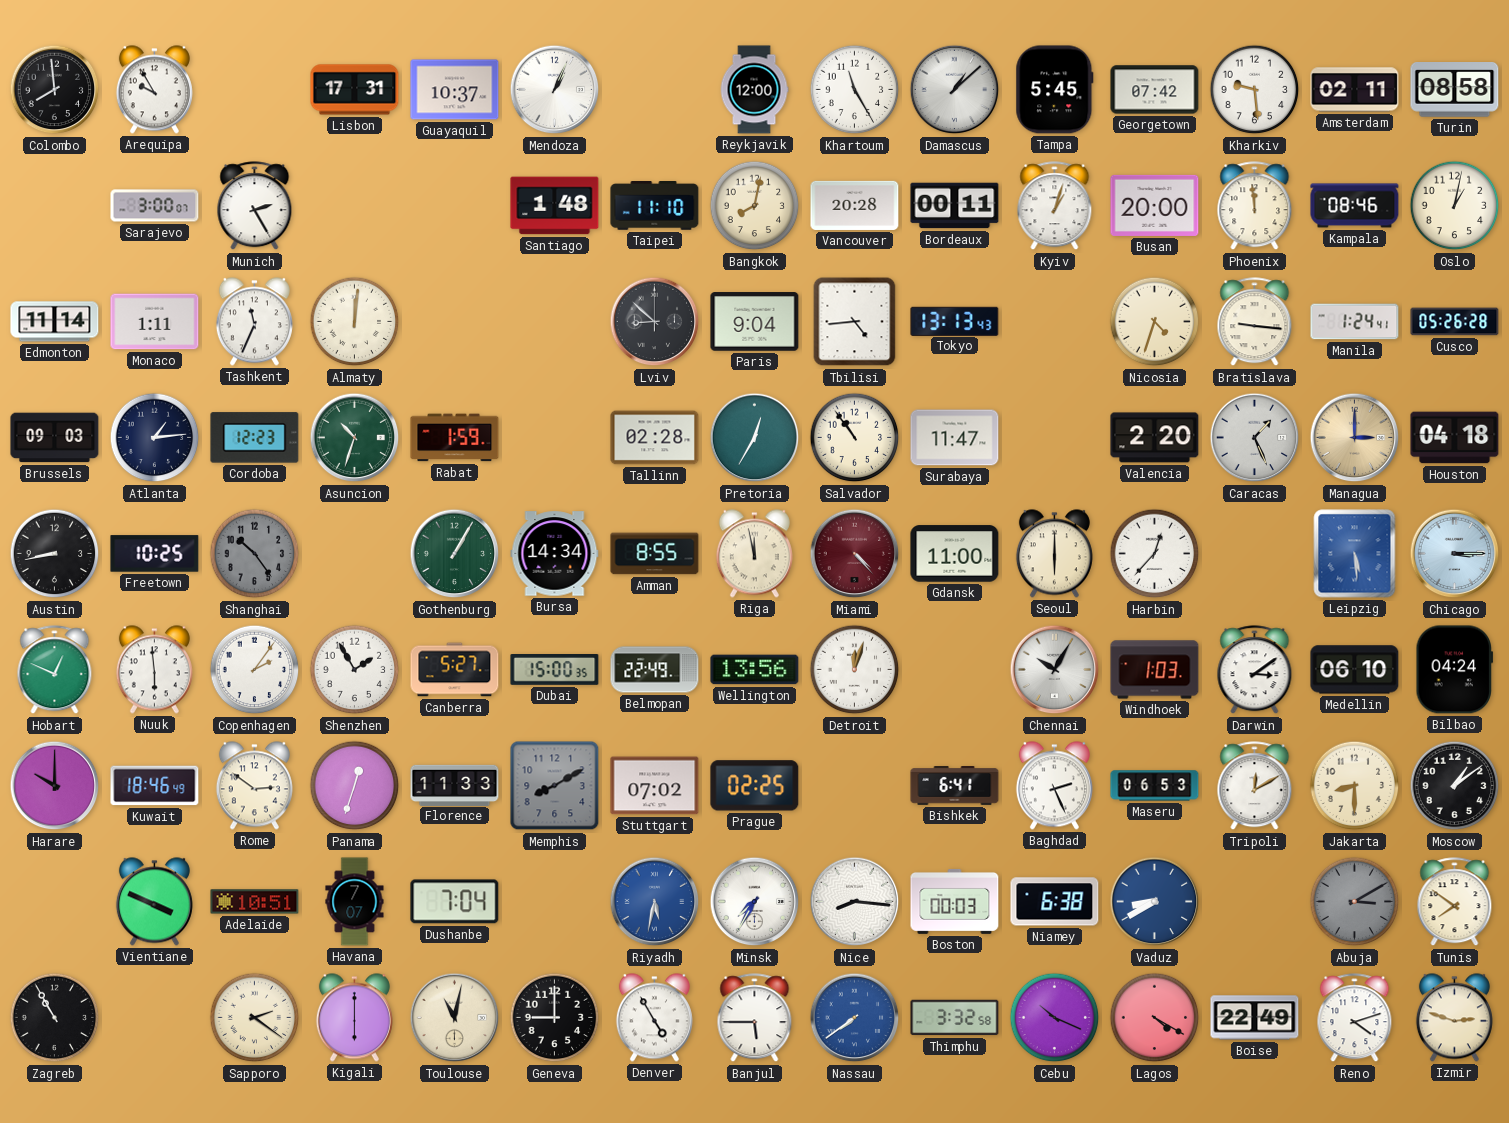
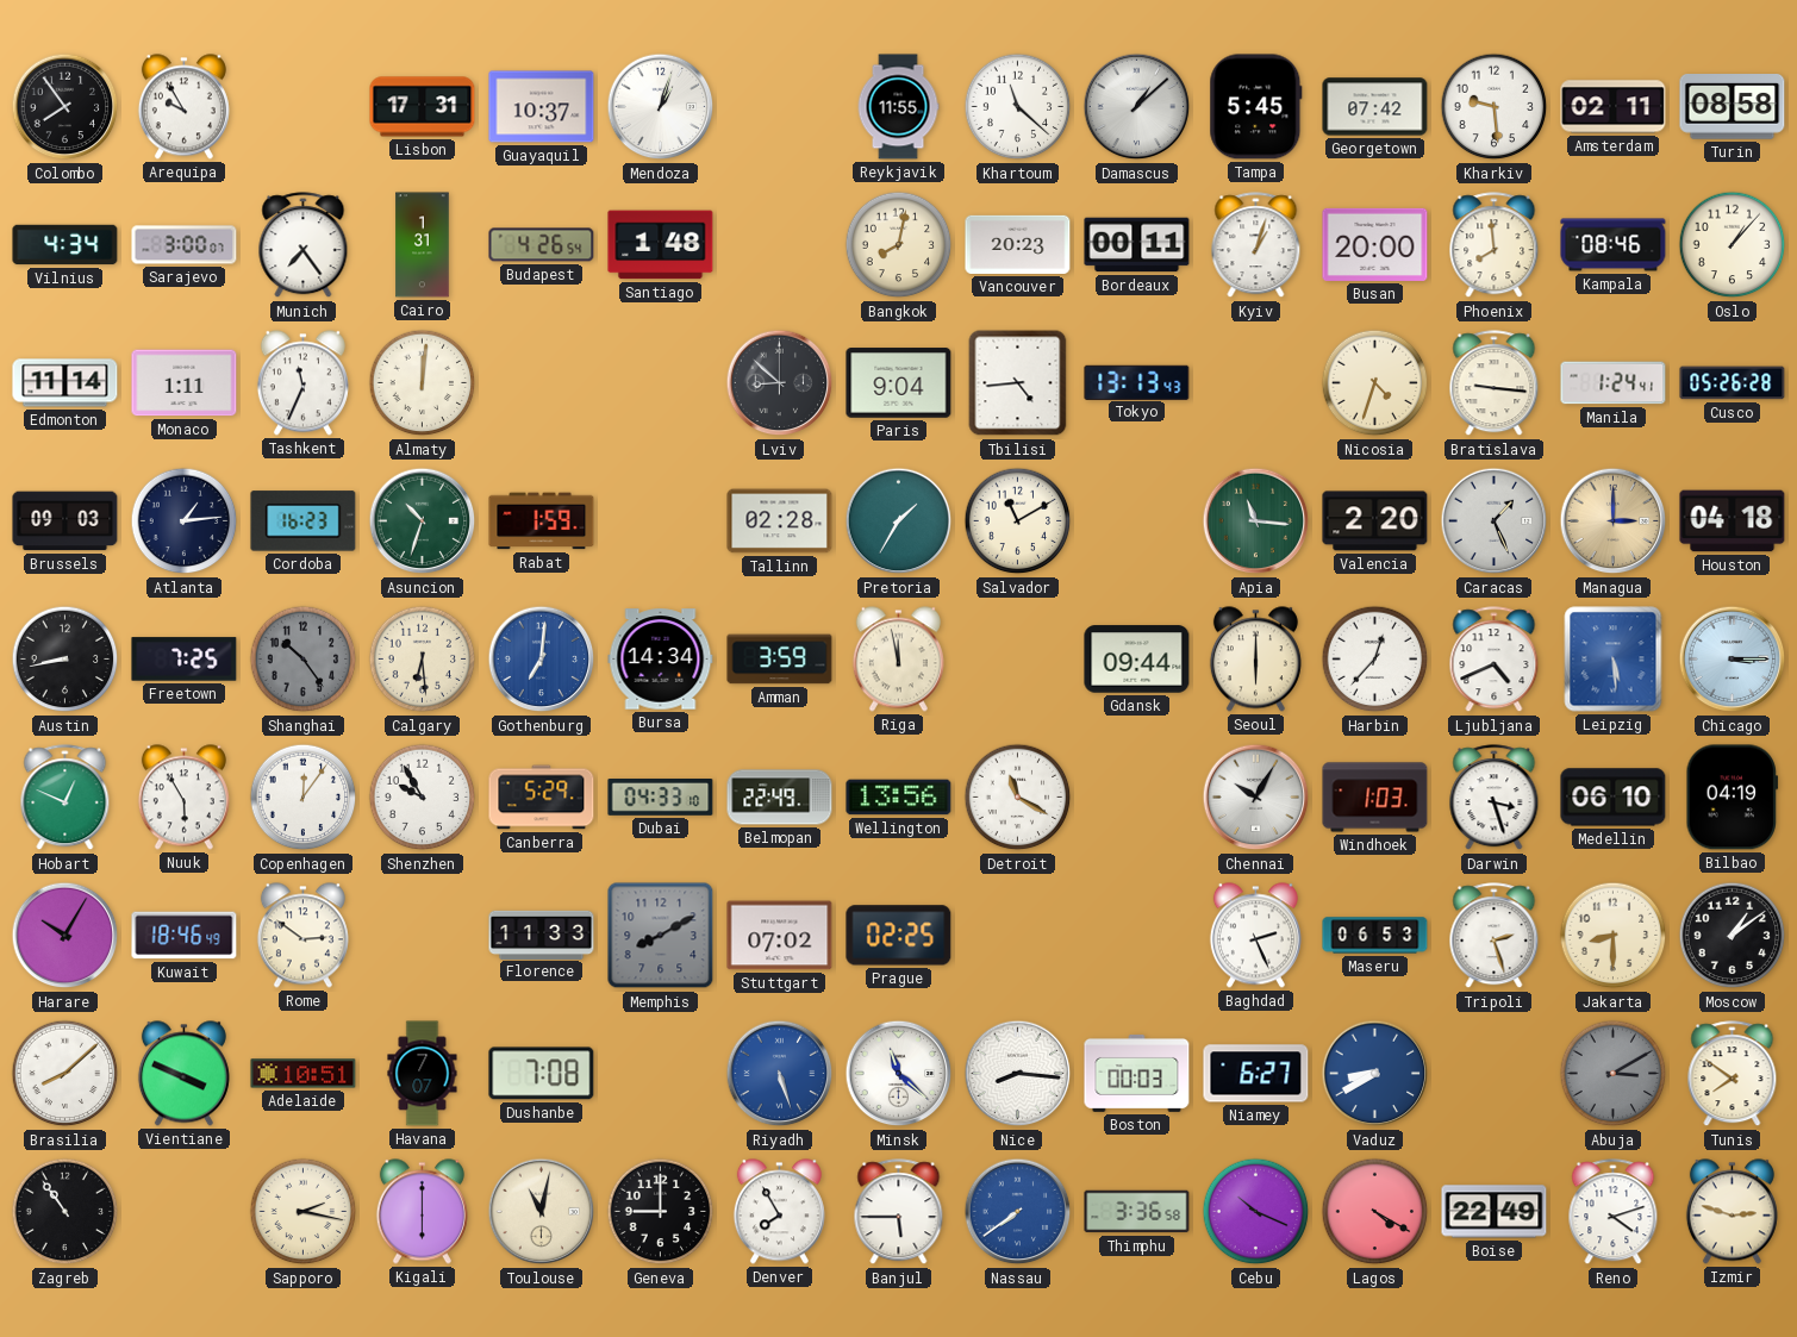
Colombo: 7:59 -> 7:54
Mendoza: 1:04 -> 1:03
Reykjavik: 12:00 -> 11:55
Khartoum: 11:25 -> 11:22
Vilnius: none -> 4:34
Munich: 2:25 -> 7:24
Cairo: none -> 1:31
Budapest: none -> 4:26
Taipei: 11:10 -> none
Vancouver: 20:28 -> 20:23
Phoenix: 11:59 -> 7:59
Oslo: 1:02 -> 1:07
Cordoba: 12:23 -> 16:23
Pretoria: 12:35 -> 1:35
Salvador: 10:54 -> 11:10
Surabaya: 11:47 -> none
Apia: none -> 11:16
Freetown: 10:25 -> 7:25
Calgary: none -> 6:29
Gothenburg: 1:05 -> 7:01
Gothenburg dial: green -> blue
Amman: 8:55 -> 3:59
Miami: 4:23 -> none
Gdansk: 11:00 -> 09:44
Ljubljana: none -> 4:41
Nuuk: 5:59 -> 5:55
Copenhagen: 2:06 -> 12:06
Shenzhen: 1:55 -> 9:55
Canberra: 5:27 -> 5:29
Dubai: 15:00 -> 04:33
Detroit: 12:03 -> 11:20
Darwin: 3:09 -> 3:27
Bilbao: 04:24 -> 04:19
Harare: 10:00 -> 10:05
Panama: 12:33 -> none
Bishkek: 6:41 -> none
Tripoli: 12:10 -> 2:27
Brasilia: none -> 8:08
Dushanbe: 7:04 -> 7:08
Riyadh: 5:32 -> 5:27
Minsk: 7:35 -> 11:22
Niamey: 6:38 -> 6:27
Zagreb: 10:55 -> 10:54
Sapporo: 2:21 -> 2:17
Denver: 4:55 -> 7:55
Thimphu: 3:32 -> 3:36
